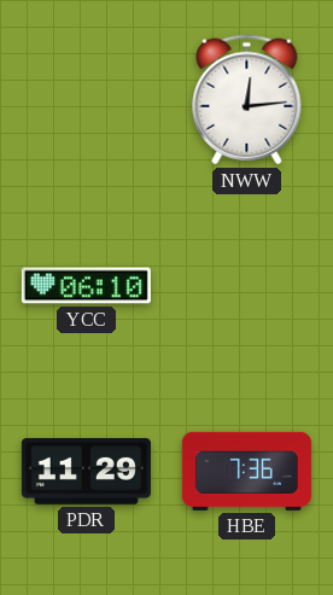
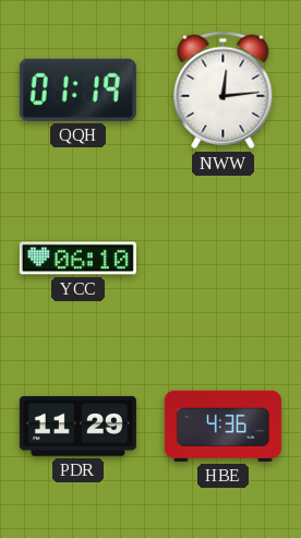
QQH: none -> 01:19
HBE: 7:36 -> 4:36
